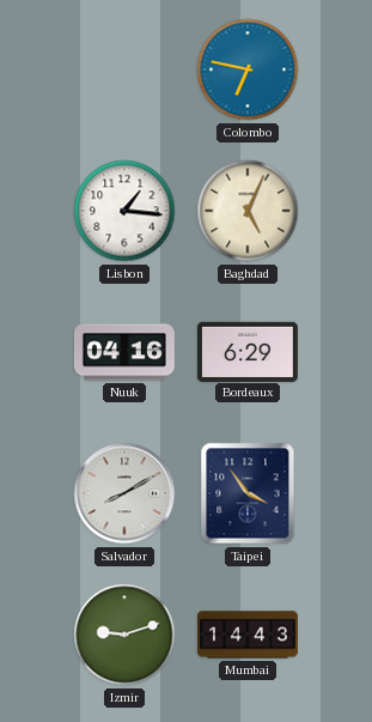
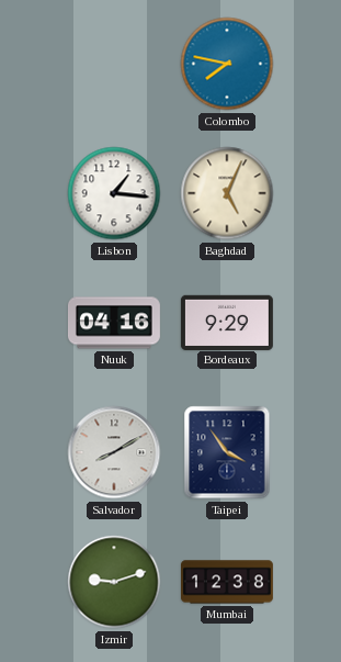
Colombo: 6:47 -> 7:47
Bordeaux: 6:29 -> 9:29
Mumbai: 14:43 -> 12:38
